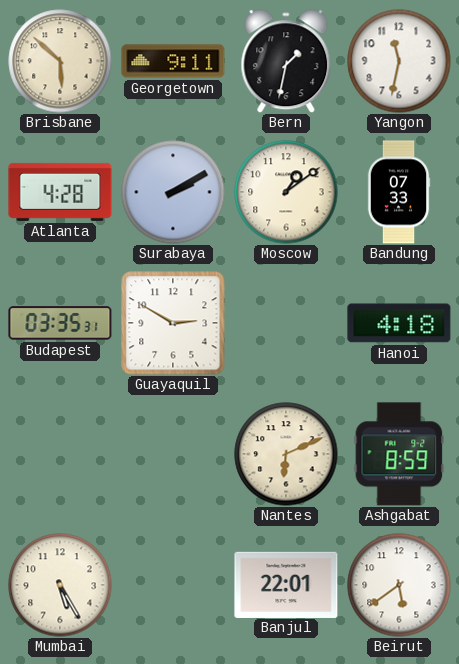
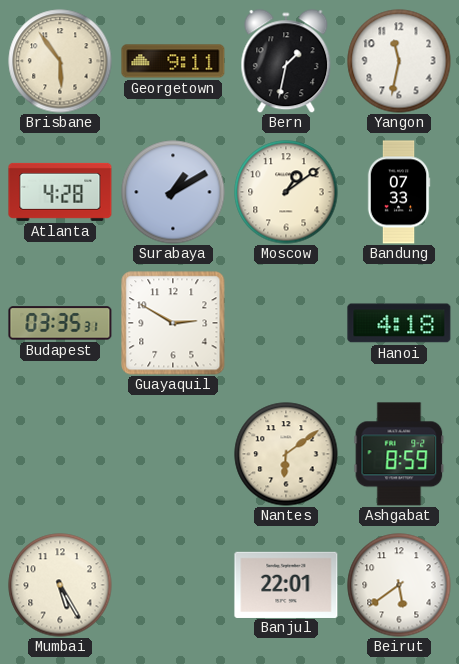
Brisbane: 5:52 -> 5:54
Surabaya: 2:10 -> 1:10
Nantes: 6:11 -> 6:09
